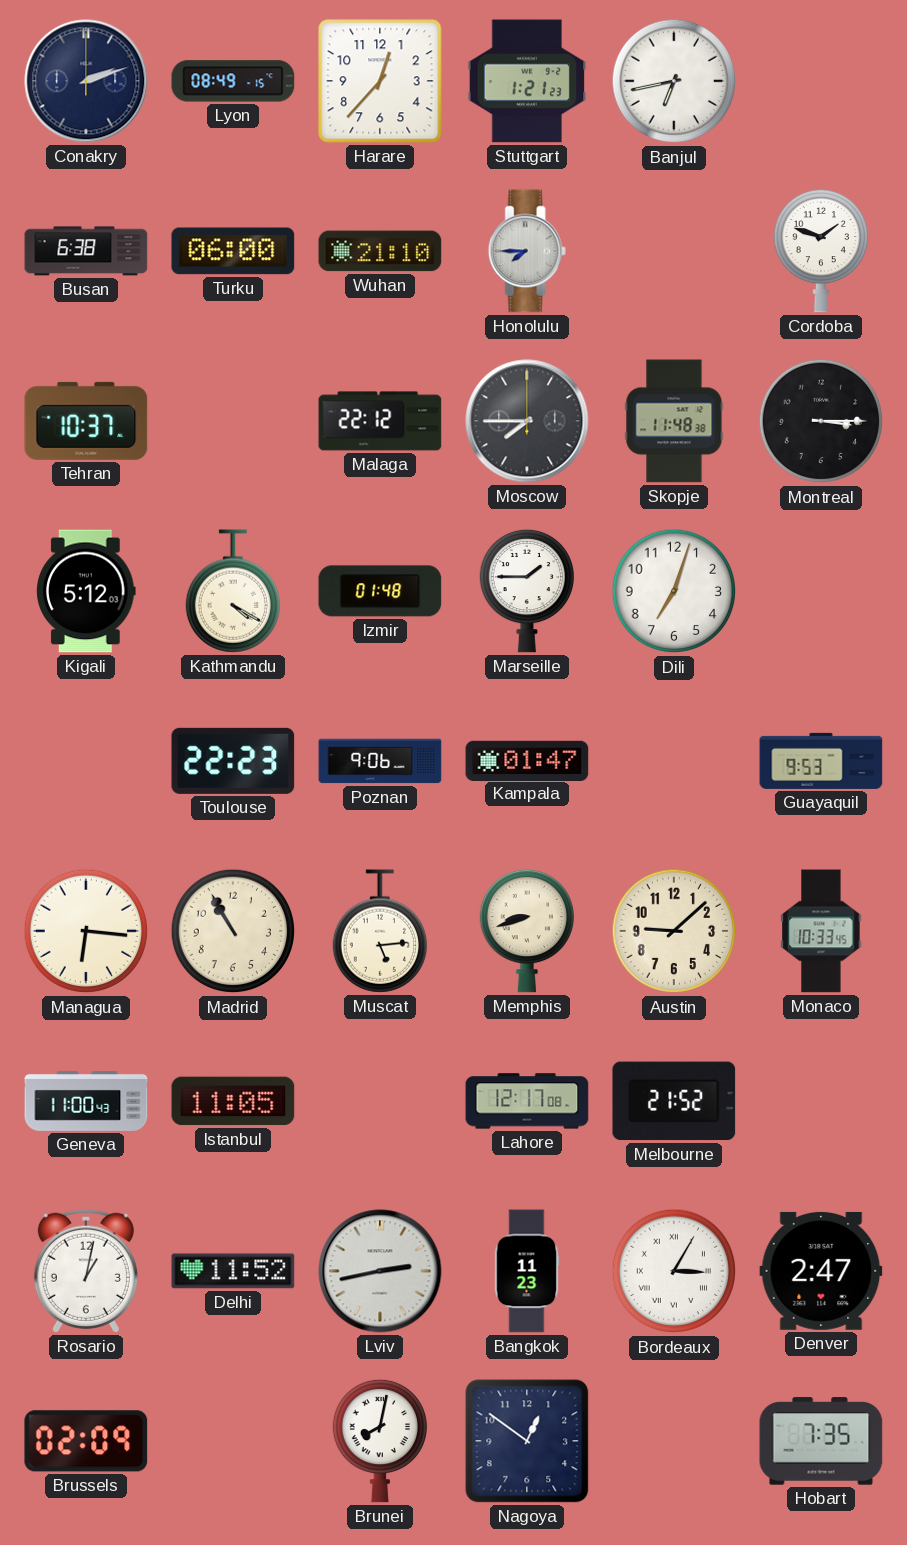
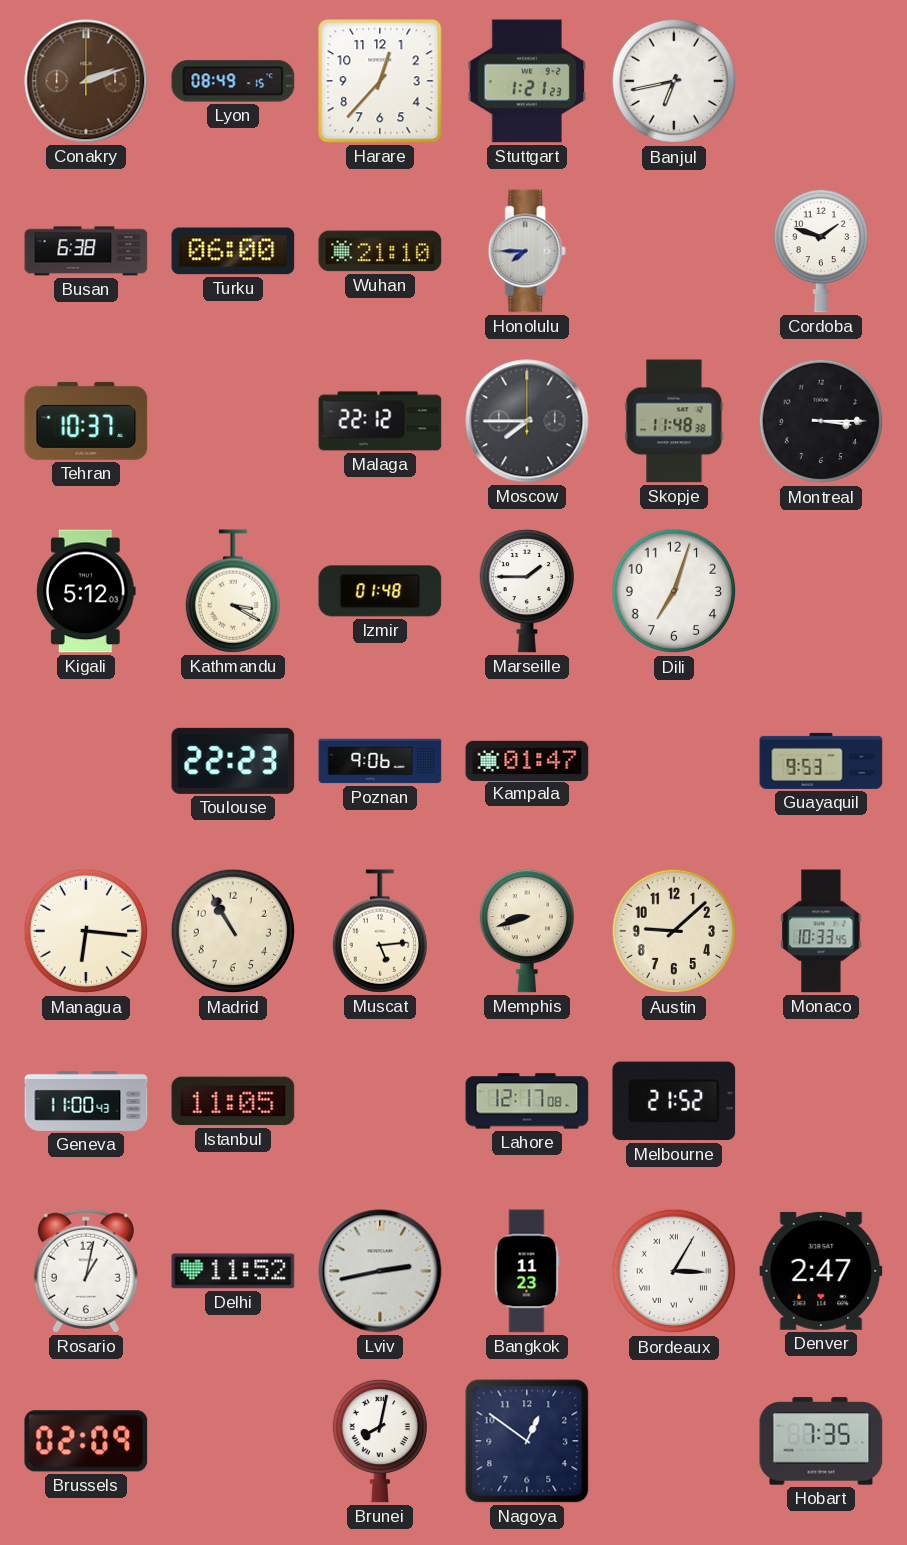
Conakry dial: navy -> brown
Kathmandu: 4:20 -> 3:20
